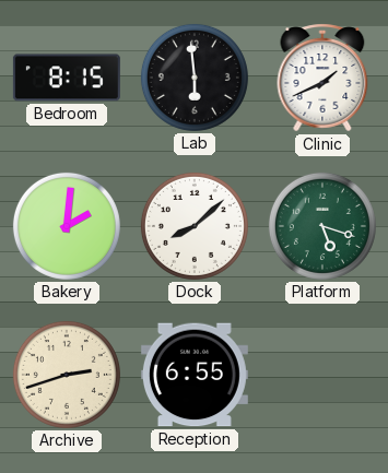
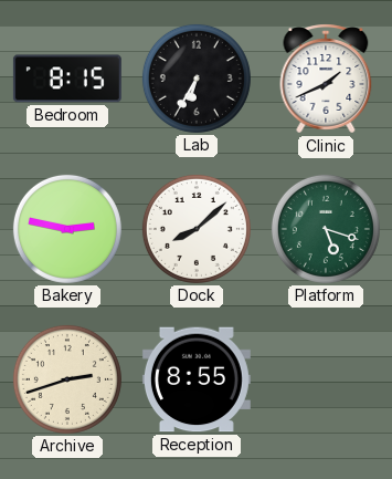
Lab: 5:59 -> 6:35
Bakery: 2:01 -> 2:47
Reception: 6:55 -> 8:55
